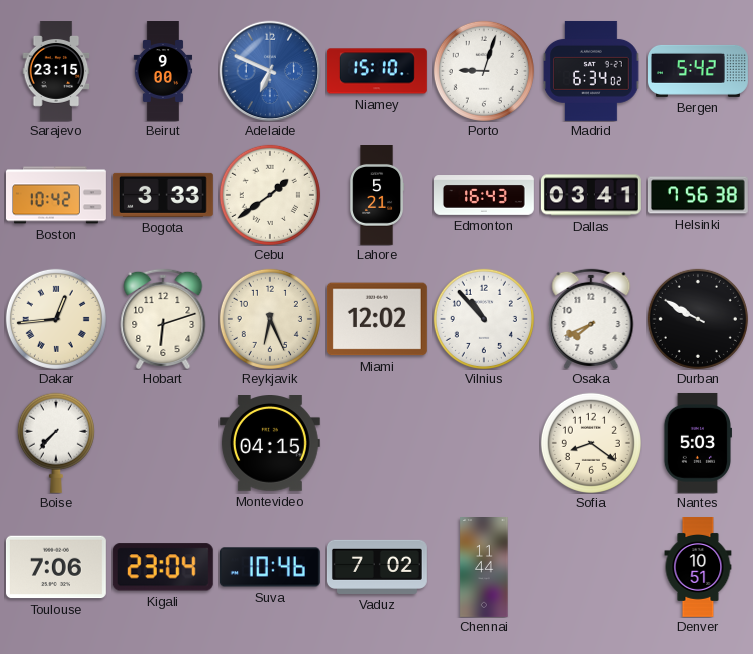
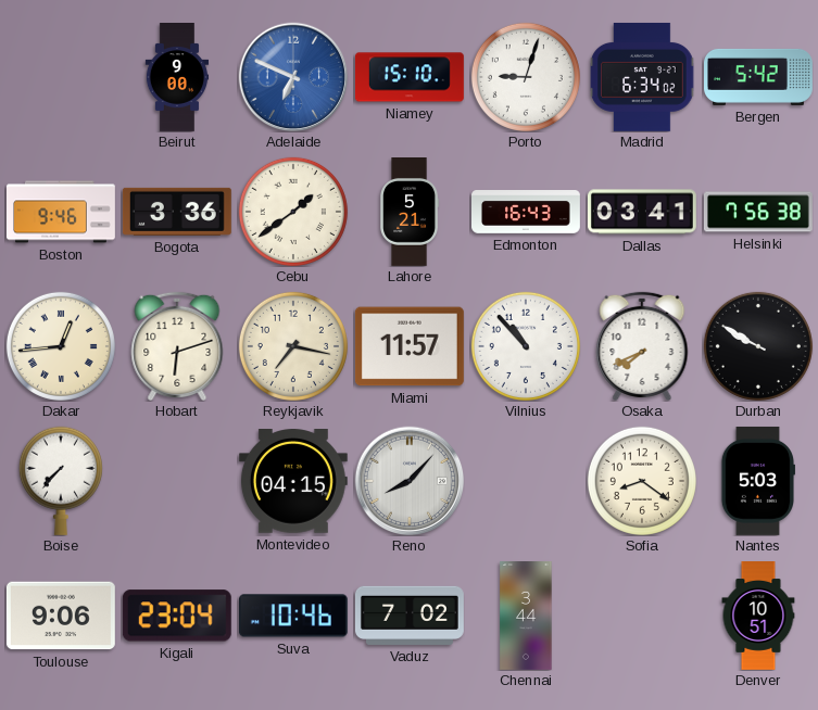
Sarajevo: 23:15 -> none
Boston: 10:42 -> 9:46
Bogota: 3:33 -> 3:36
Reykjavik: 6:26 -> 7:17
Miami: 12:02 -> 11:57
Reno: none -> 8:07
Toulouse: 7:06 -> 9:06
Chennai: 11:44 -> 3:44
